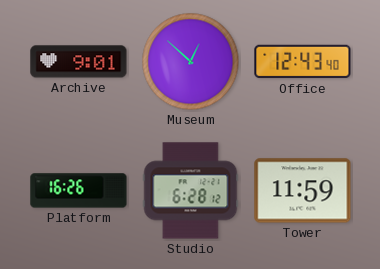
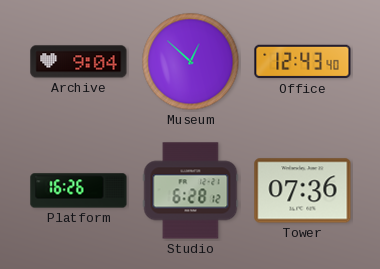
Archive: 9:01 -> 9:04
Tower: 11:59 -> 07:36
